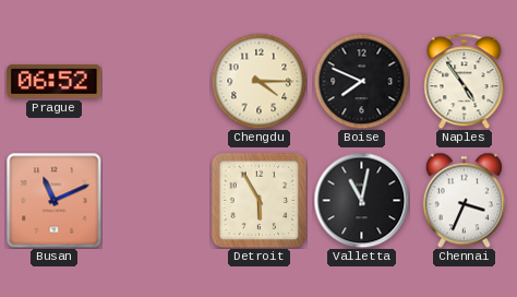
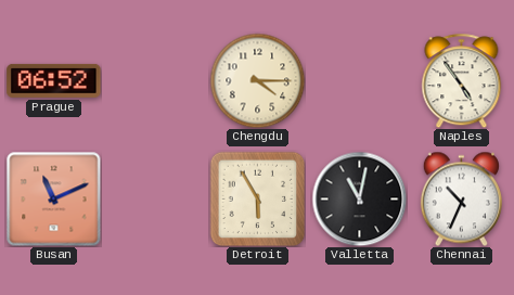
Boise: 7:49 -> none
Chennai: 3:34 -> 10:34
